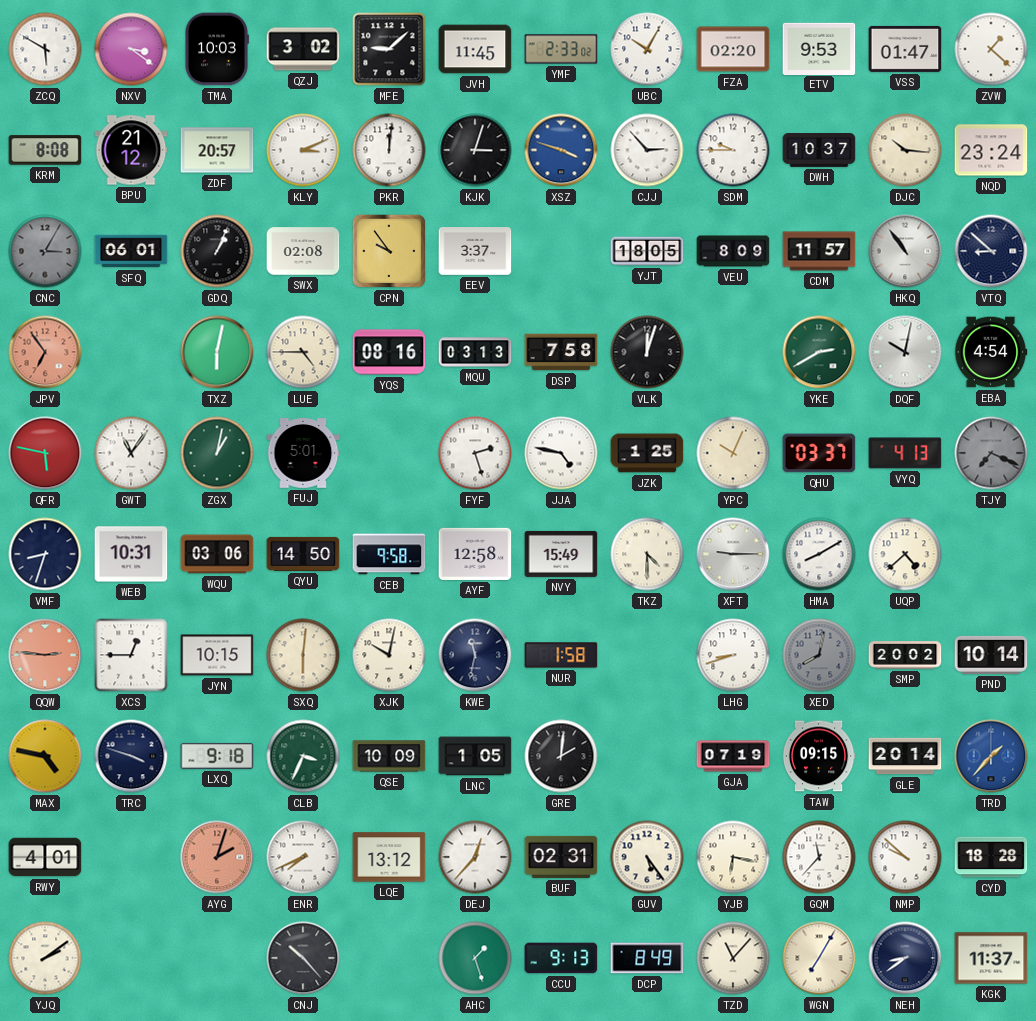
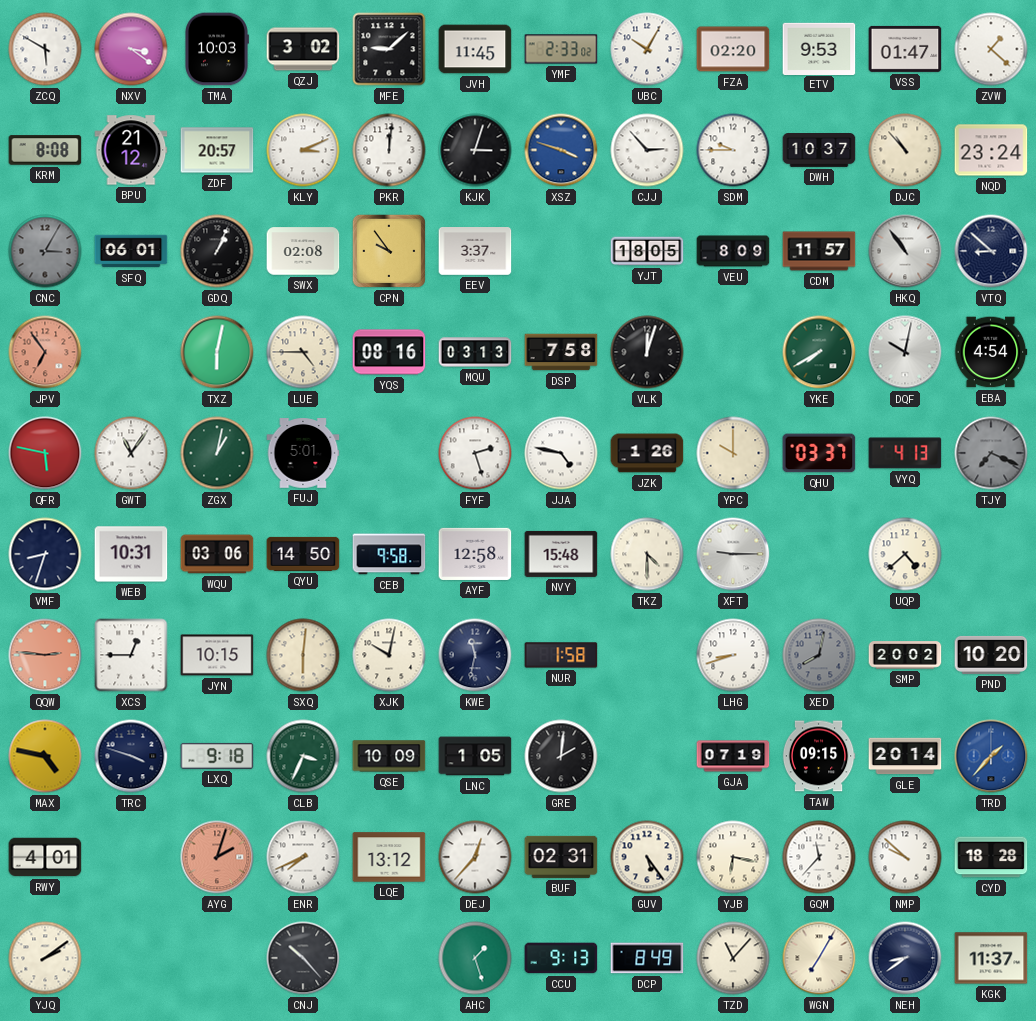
DJC: 10:16 -> 10:53
YKE: 2:40 -> 7:40
JZK: 1:25 -> 1:26
YPC: 10:04 -> 10:00
NVY: 15:49 -> 15:48
HMA: 8:10 -> none
PND: 10:14 -> 10:20
